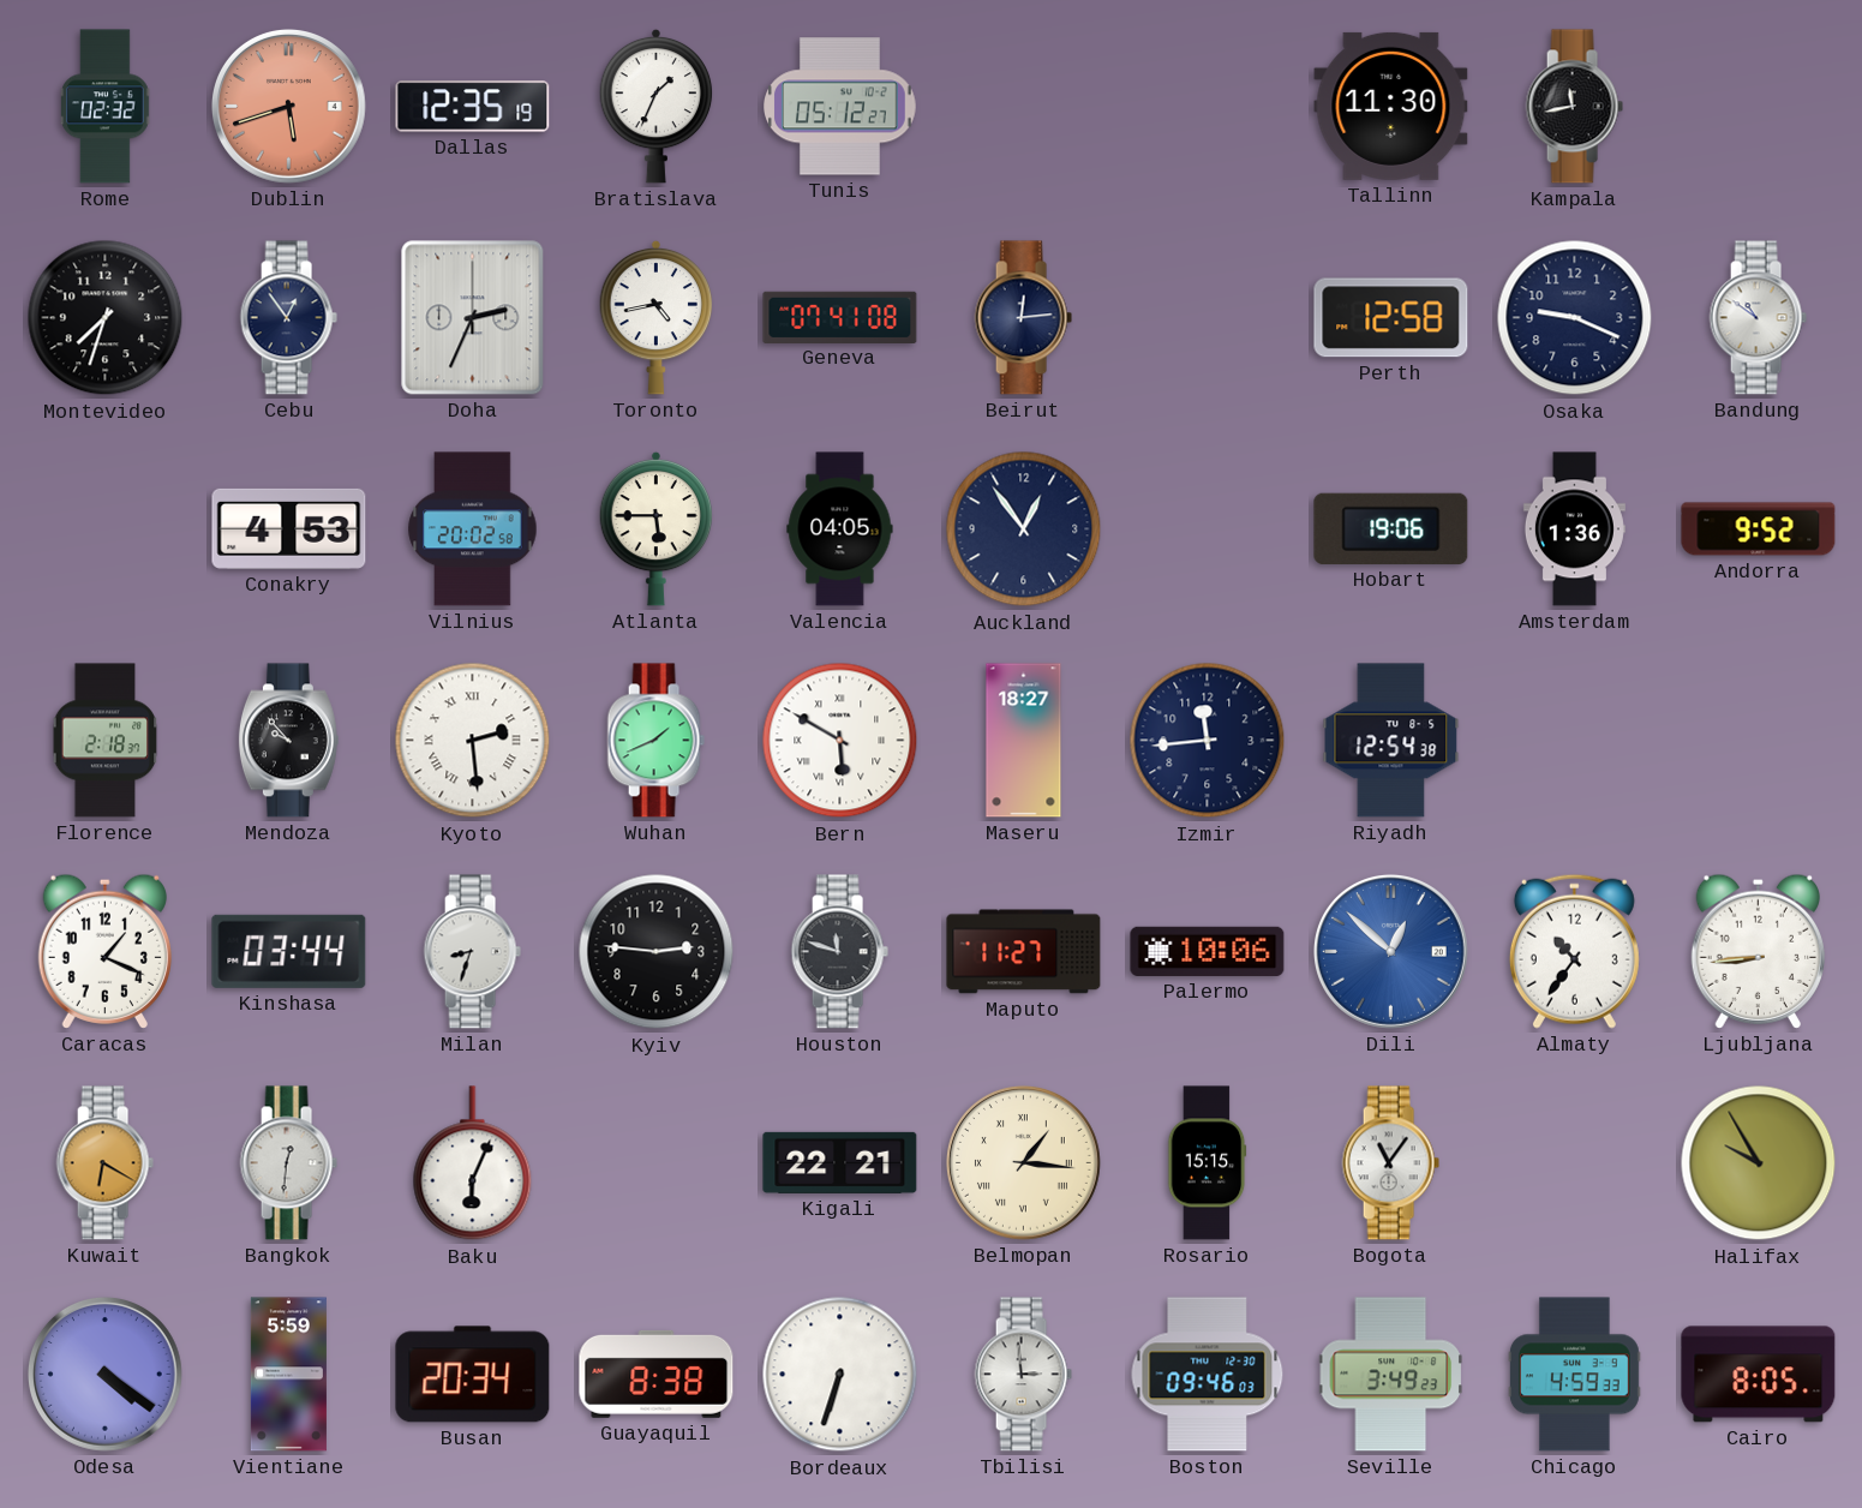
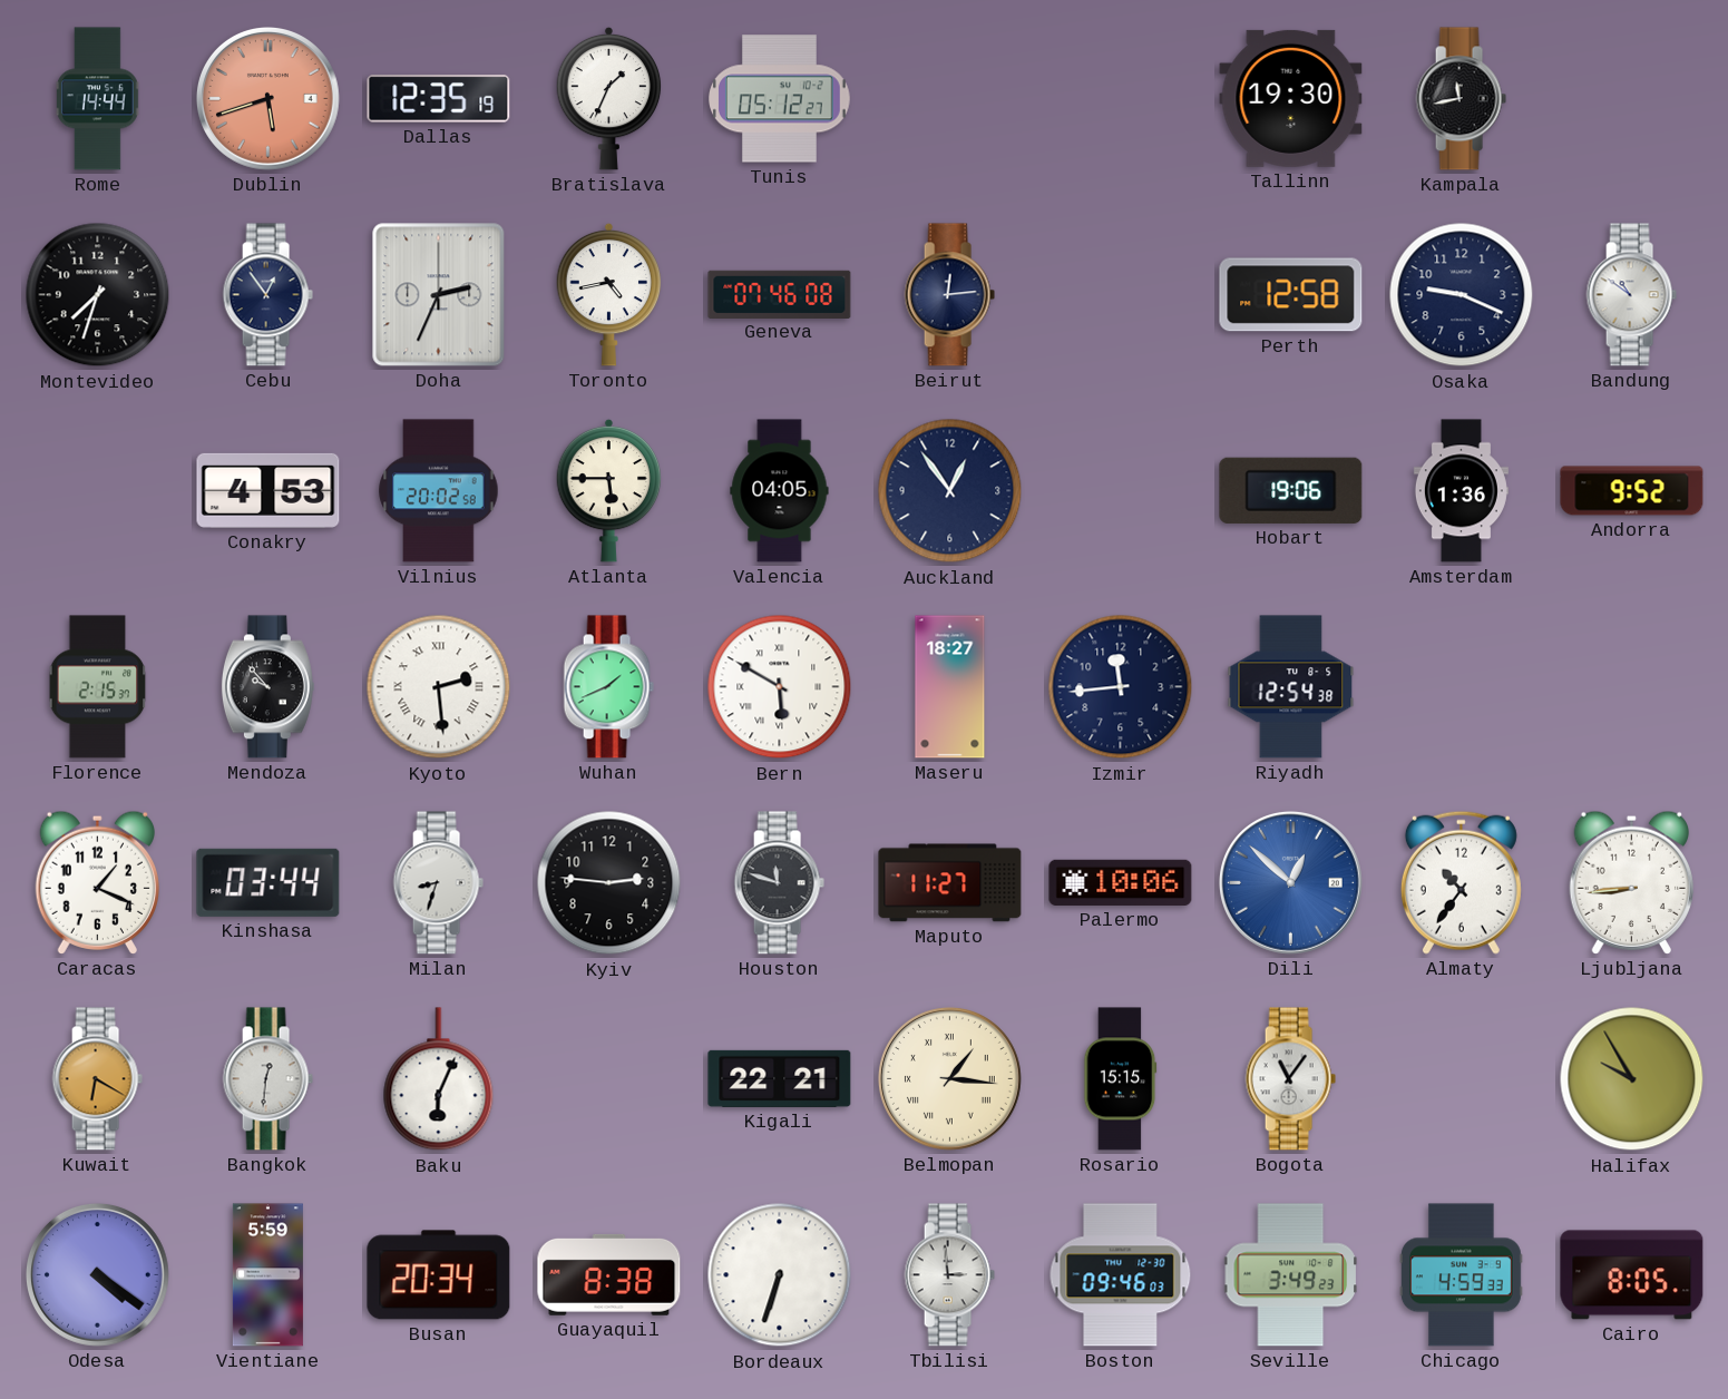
Rome: 02:32 -> 14:44
Tallinn: 11:30 -> 19:30
Geneva: 07:41 -> 07:46
Florence: 2:18 -> 2:15
